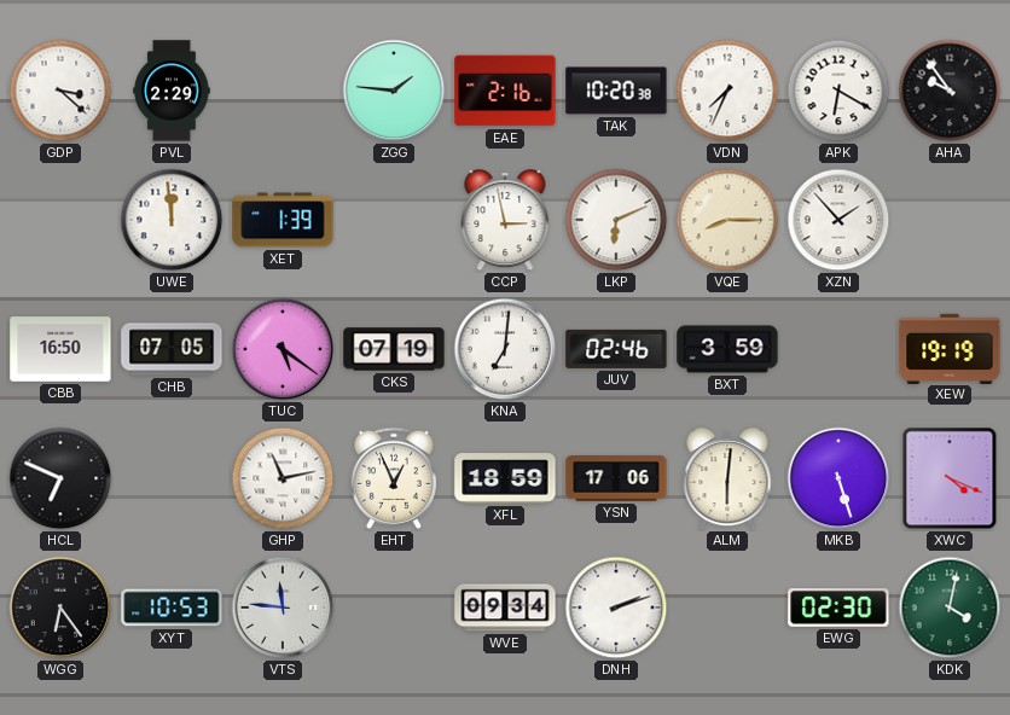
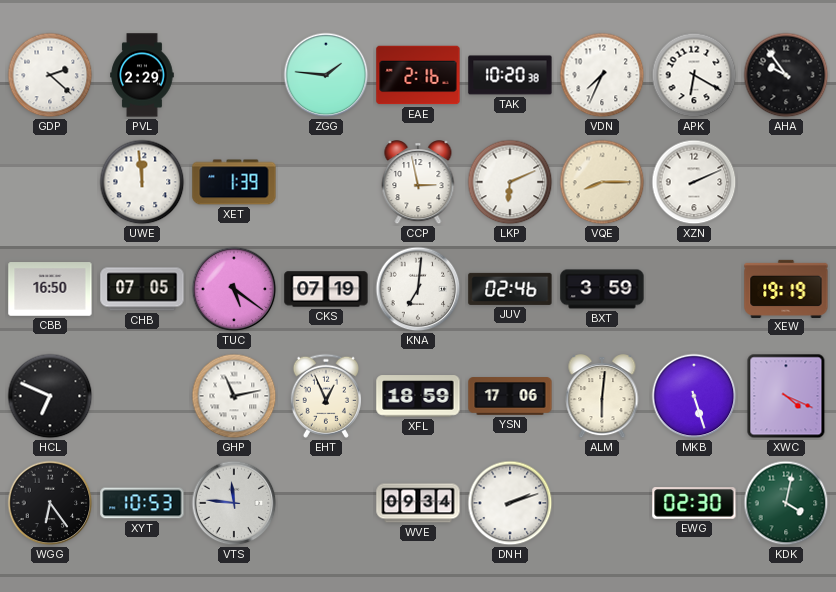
GDP: 3:22 -> 2:22
XZN: 1:53 -> 2:11
